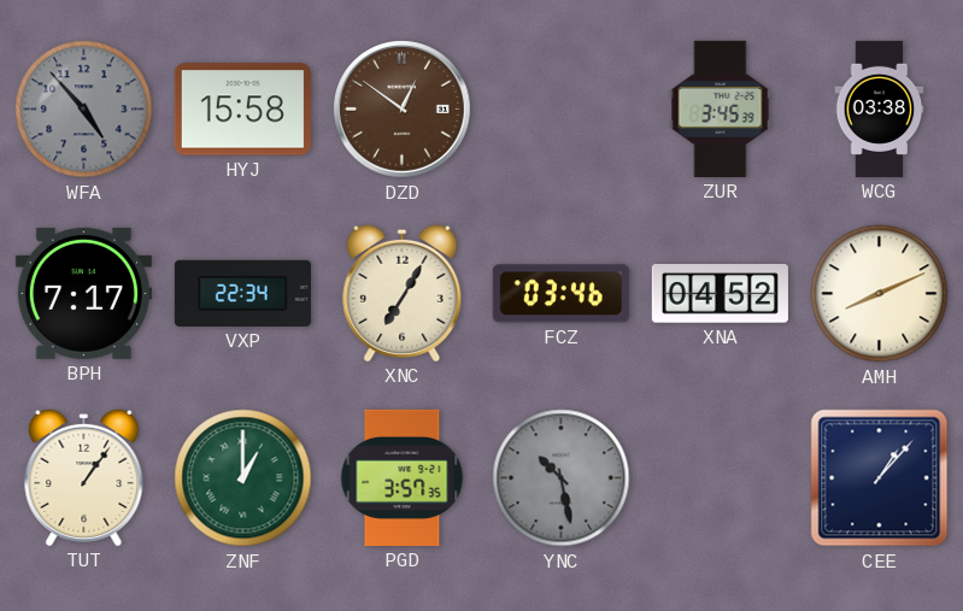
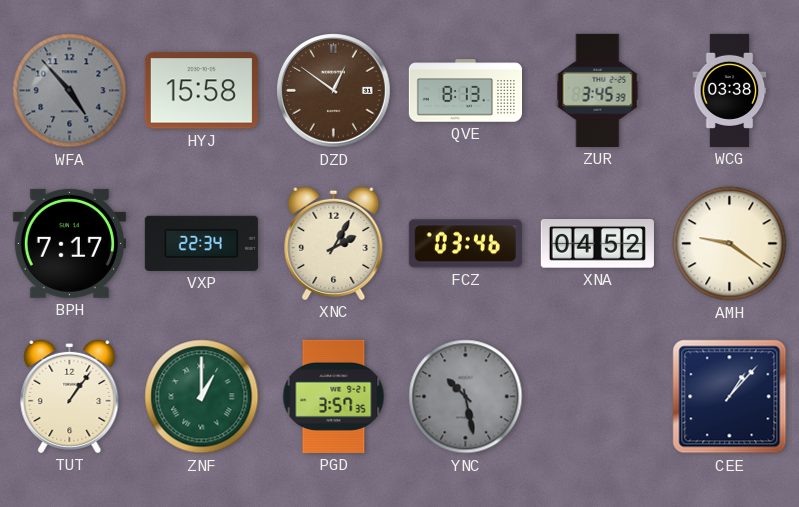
QVE: none -> 8:13
XNC: 7:05 -> 2:05
AMH: 8:11 -> 9:21
